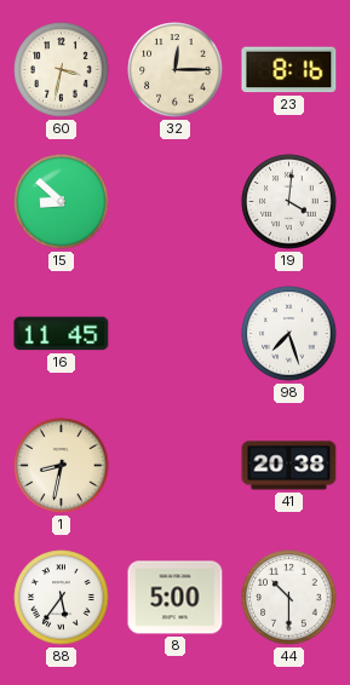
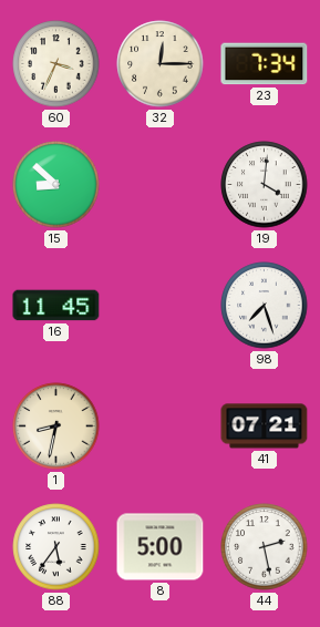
60: 3:32 -> 3:34
23: 8:16 -> 7:34
41: 20:38 -> 07:21
44: 10:30 -> 2:28
